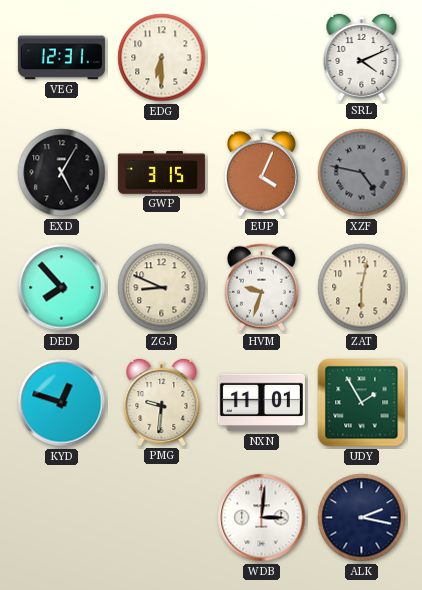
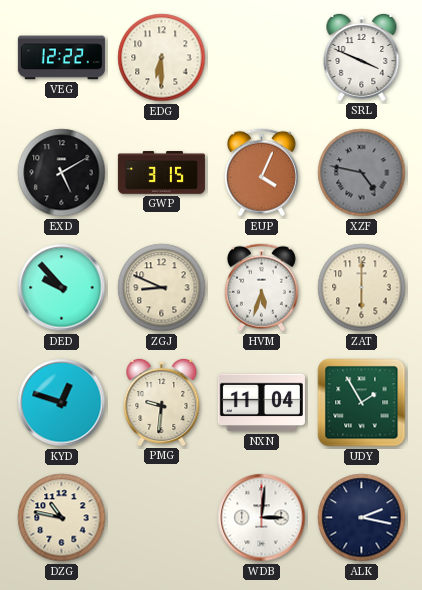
VEG: 12:31 -> 12:22
SRL: 4:11 -> 3:49
EXD: 5:05 -> 5:10
DED: 7:53 -> 9:53
HVM: 9:33 -> 5:33
ZAT: 6:02 -> 6:00
NXN: 11:01 -> 11:04
DZG: none -> 10:47
